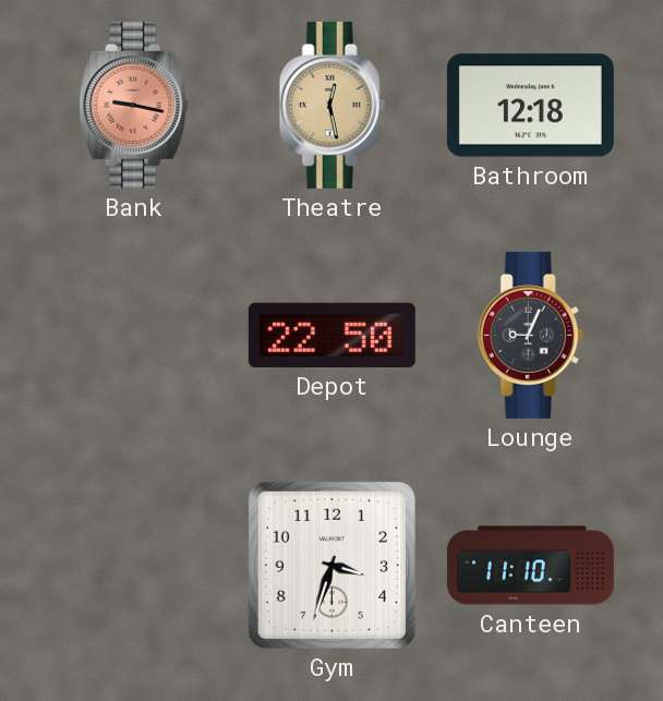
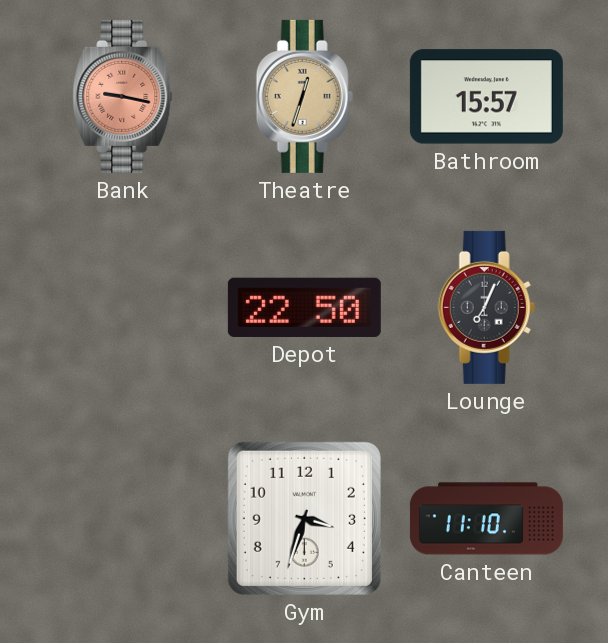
Theatre: 12:28 -> 12:33
Bathroom: 12:18 -> 15:57
Lounge: 9:04 -> 7:04
